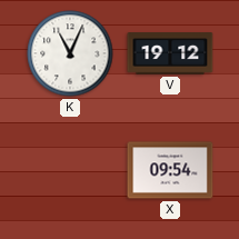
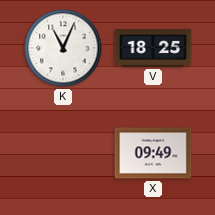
V: 19:12 -> 18:25
X: 09:54 -> 09:49
